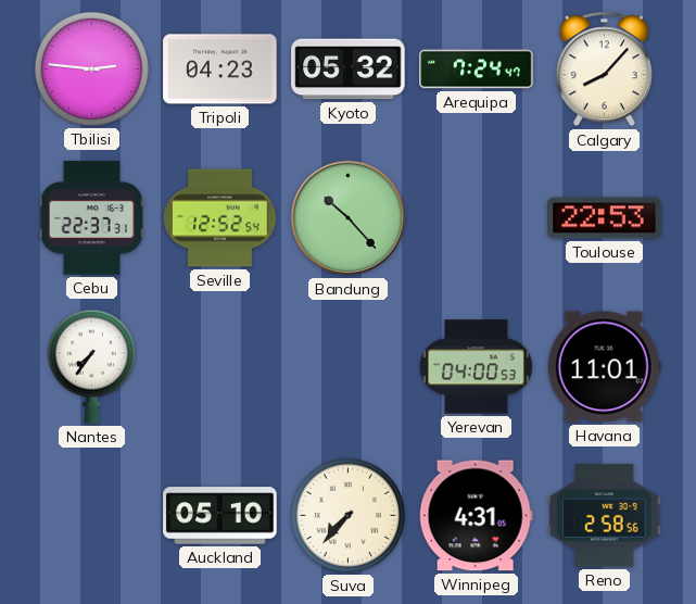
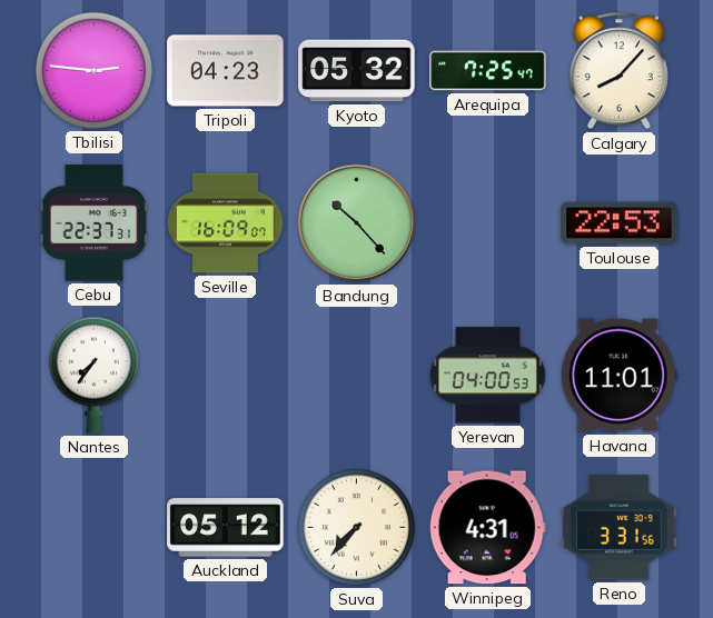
Arequipa: 7:24 -> 7:25
Seville: 12:52 -> 16:09
Auckland: 05:10 -> 05:12
Reno: 2:58 -> 3:31
